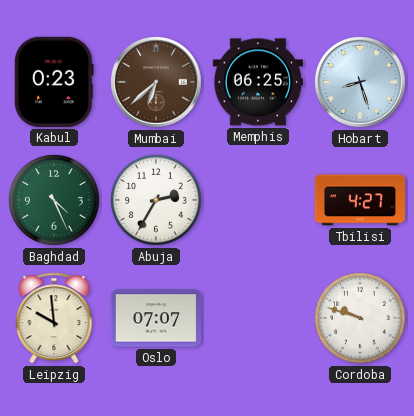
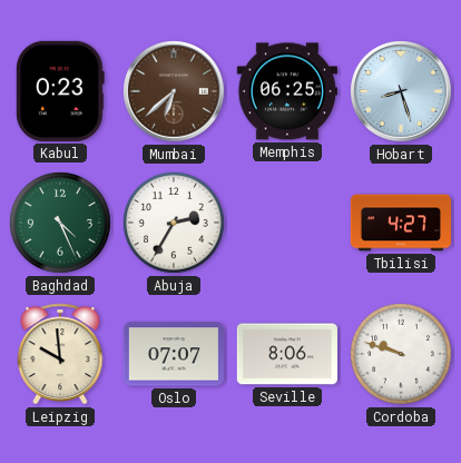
Seville: none -> 8:06
